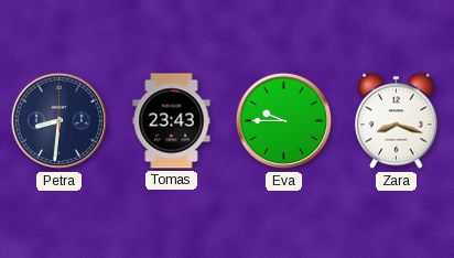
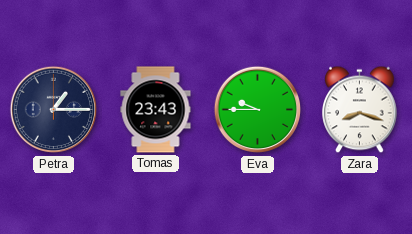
Petra: 8:31 -> 1:15
